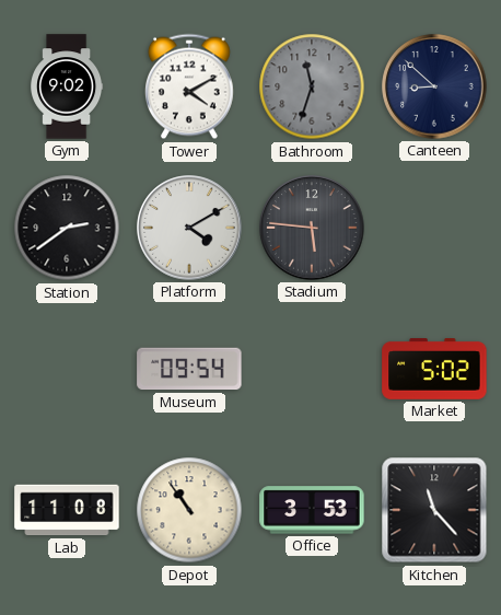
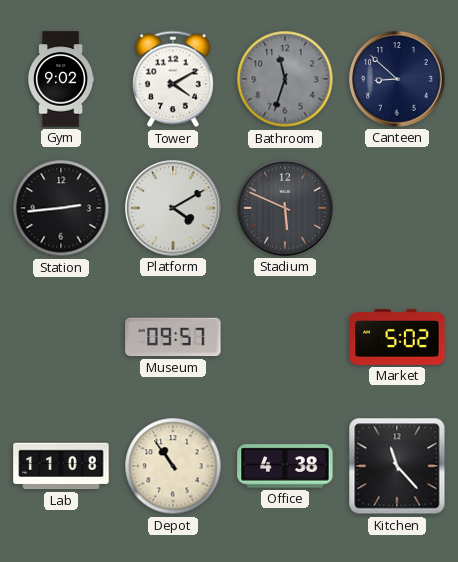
Station: 2:39 -> 2:44
Stadium: 5:46 -> 5:49
Museum: 09:54 -> 09:57
Office: 3:53 -> 4:38
